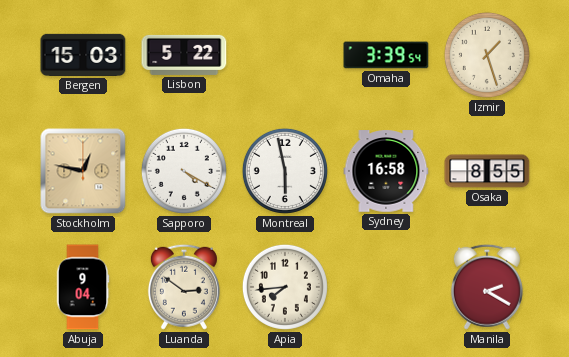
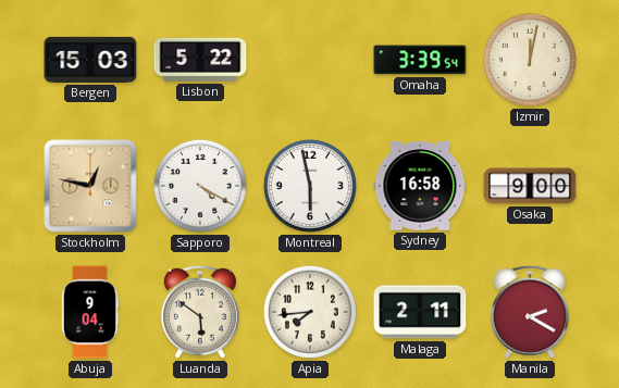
Izmir: 1:27 -> 12:02
Osaka: 8:55 -> 9:00
Luanda: 2:51 -> 5:51
Malaga: none -> 2:11
